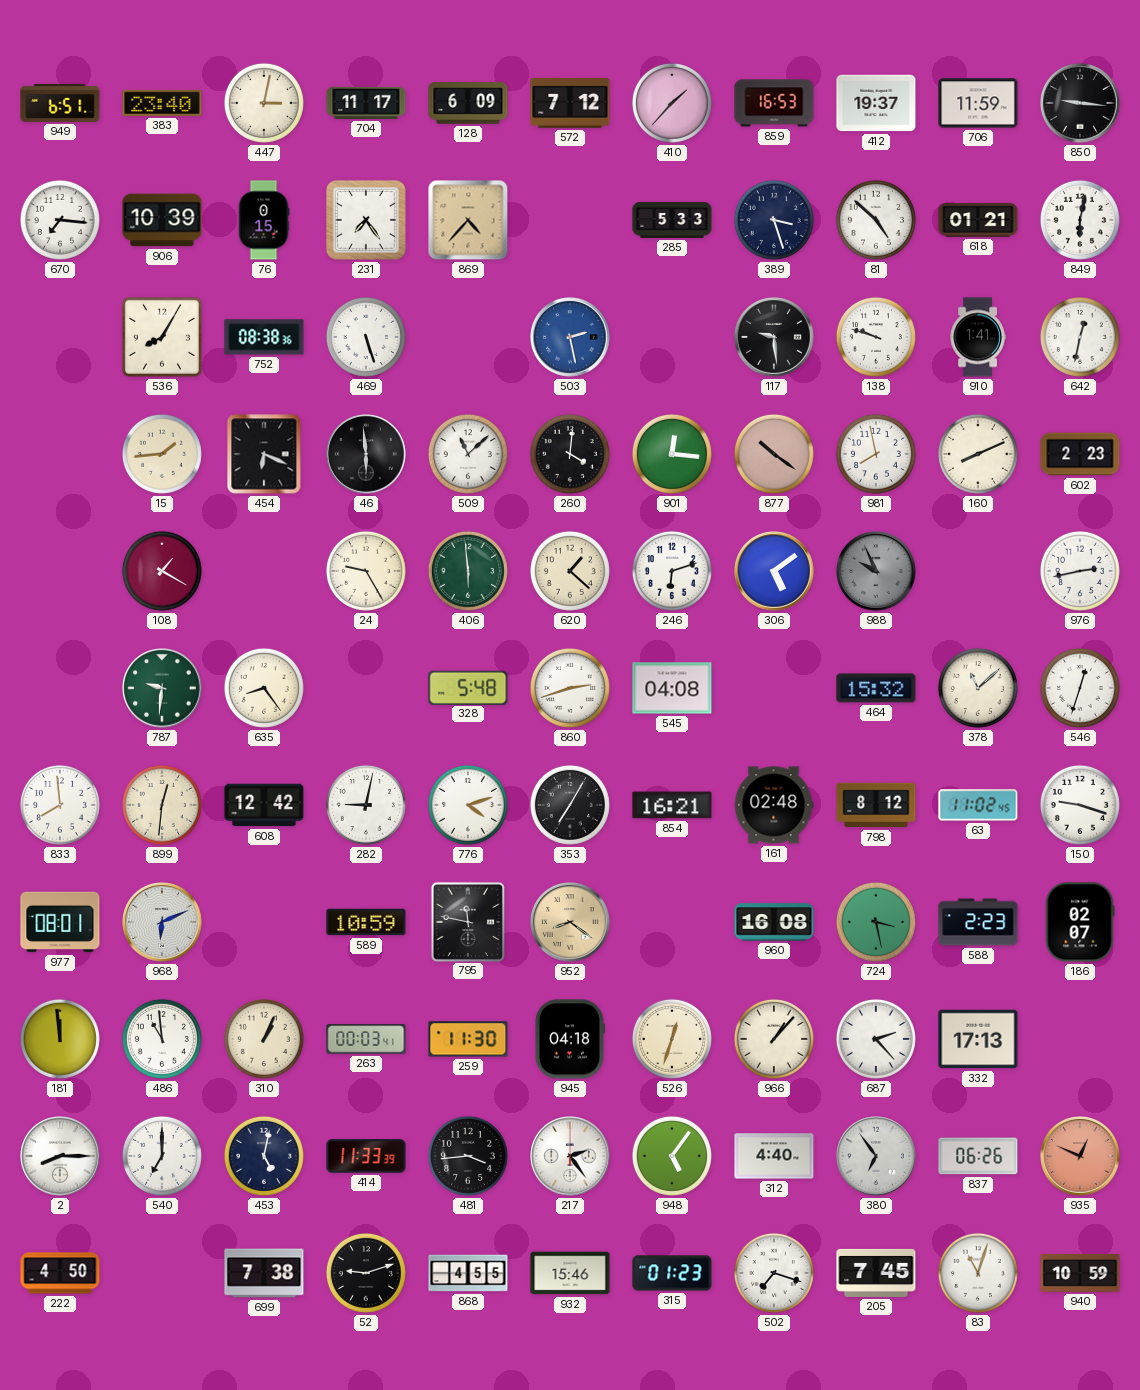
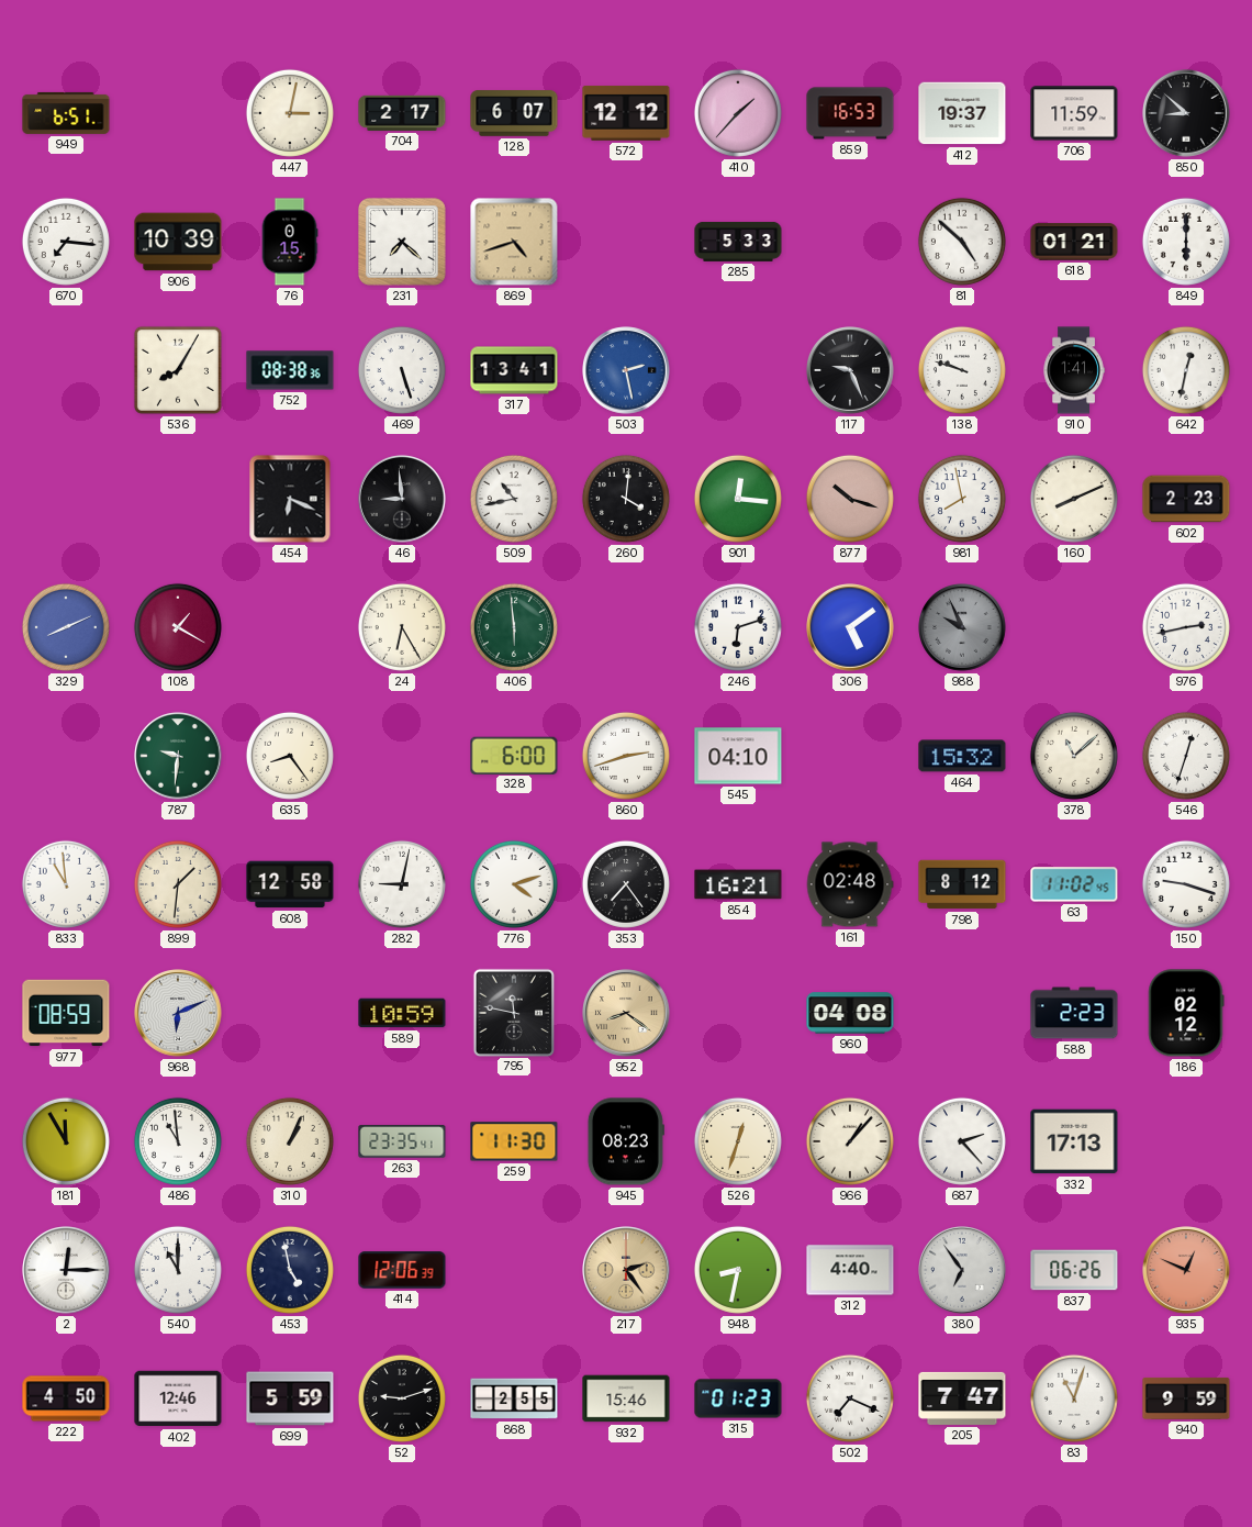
383: 23:40 -> none
704: 11:17 -> 2:17
128: 6:09 -> 6:07
572: 7:12 -> 12:12
850: 9:16 -> 8:52
231: 7:24 -> 7:22
869: 4:37 -> 4:42
389: 3:27 -> none
849: 6:02 -> 6:00
317: none -> 13:41
117: 9:29 -> 9:26
15: 1:44 -> none
46: 5:59 -> 8:59
509: 11:08 -> 10:43
877: 10:21 -> 10:18
329: none -> 8:11
24: 9:25 -> 6:25
620: 1:22 -> none
328: 5:48 -> 6:00
545: 04:08 -> 04:10
833: 7:59 -> 10:59
899: 12:31 -> 1:31
608: 12:42 -> 12:58
353: 7:05 -> 7:24
977: 08:01 -> 08:59
960: 16:08 -> 04:08
724: 3:28 -> none
186: 02:07 -> 02:12
181: 11:59 -> 11:55
263: 00:03 -> 23:35
945: 04:18 -> 08:23
2: 8:15 -> 12:15
540: 7:00 -> 11:00
453: 5:02 -> 4:58
414: 11:33 -> 12:06
481: 3:44 -> none
217 dial: white -> champagne
948: 5:06 -> 8:32
402: none -> 12:46
699: 7:38 -> 5:59
868: 4:55 -> 2:55
502: 7:18 -> 7:19
205: 7:45 -> 7:47
940: 10:59 -> 9:59
